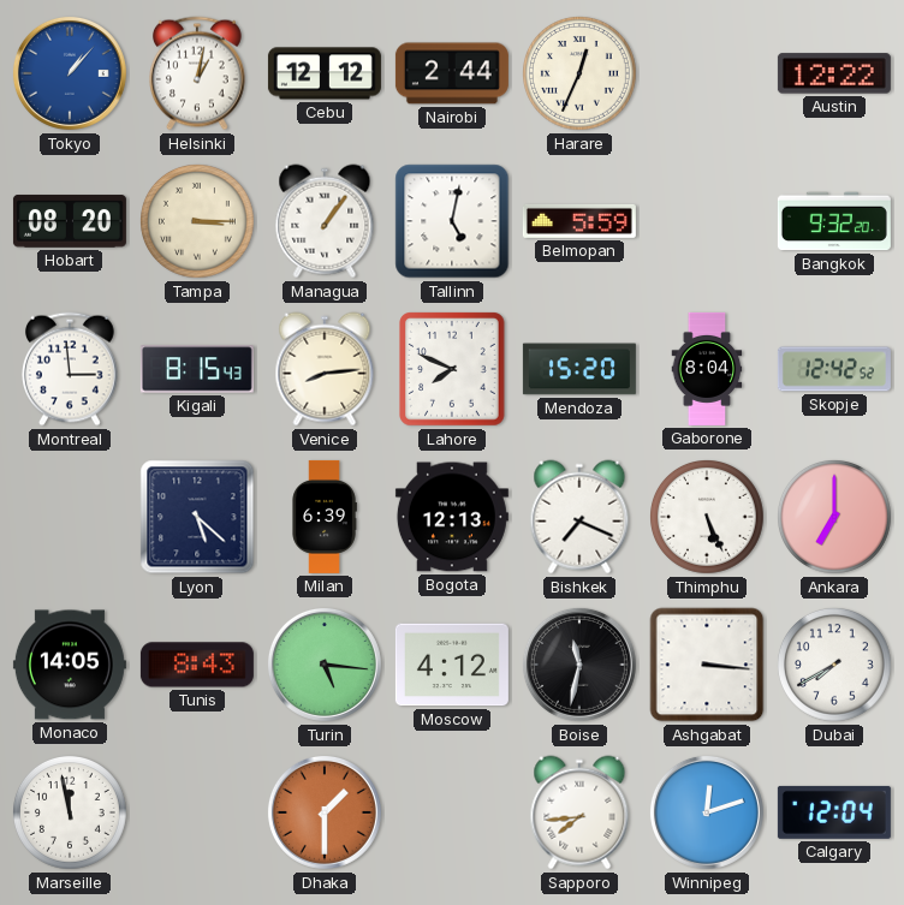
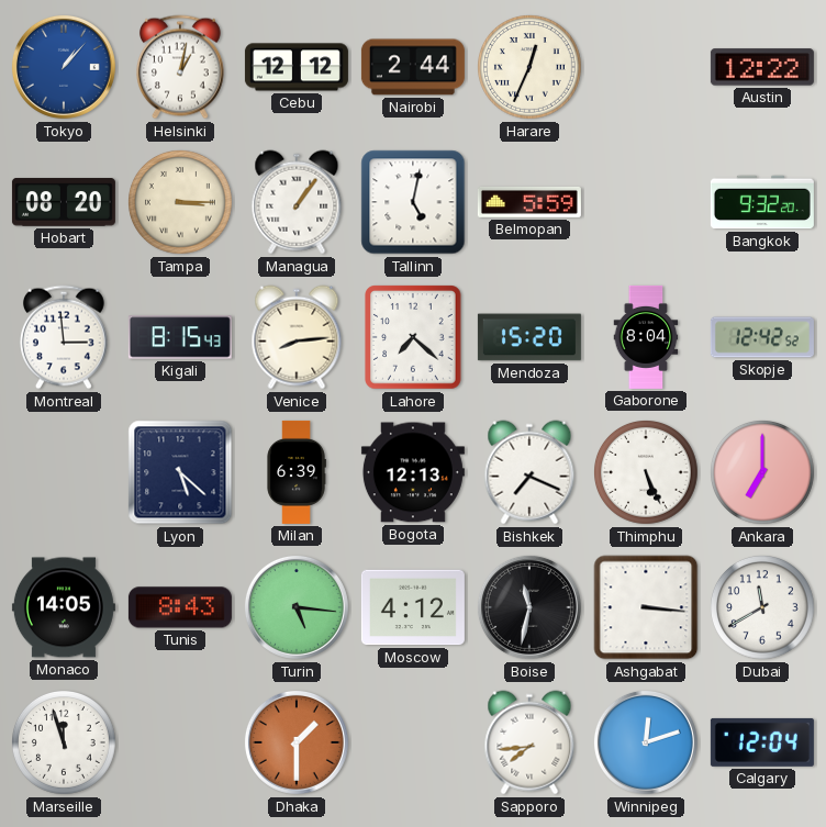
Lahore: 7:49 -> 7:22
Dubai: 7:40 -> 11:40
Marseille: 11:58 -> 11:57
